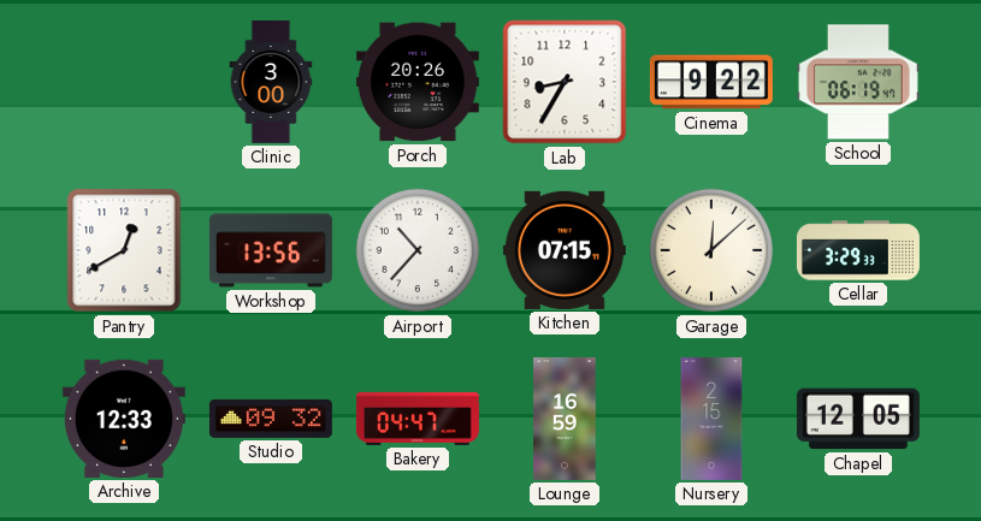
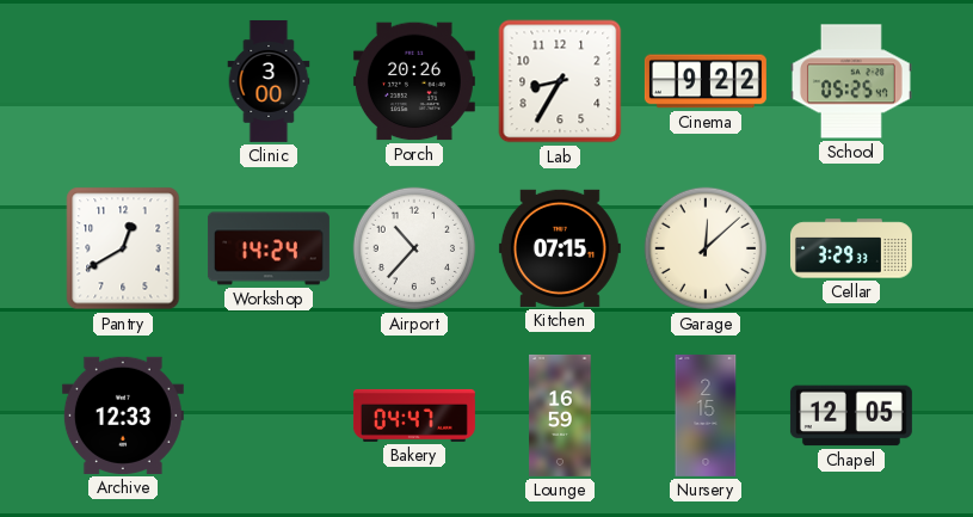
School: 06:19 -> 05:25
Workshop: 13:56 -> 14:24
Studio: 09:32 -> none
